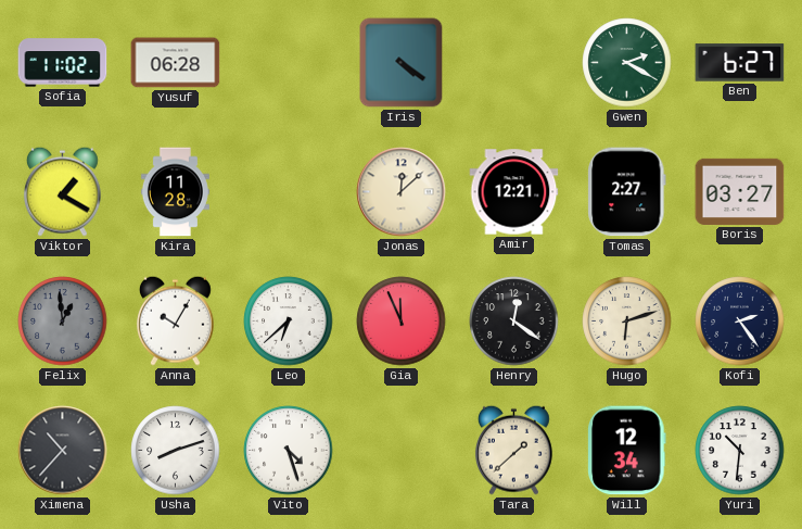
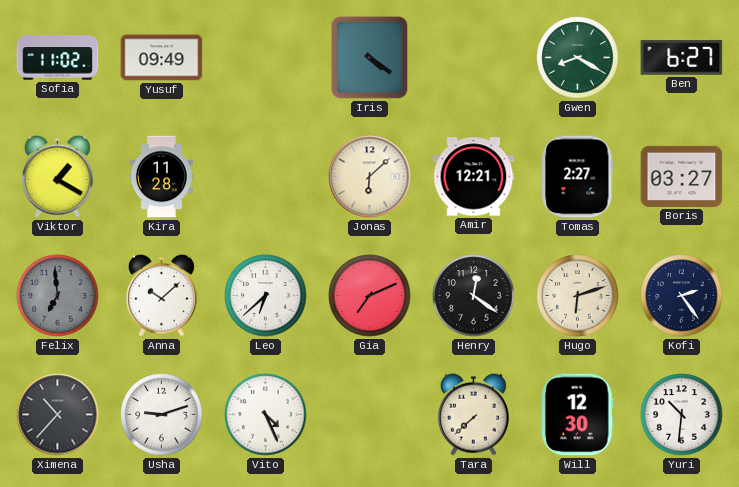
Yusuf: 06:28 -> 09:49
Gwen: 2:20 -> 8:20
Jonas: 12:08 -> 6:08
Felix: 12:59 -> 6:59
Anna: 10:05 -> 10:08
Gia: 11:56 -> 7:11
Usha: 8:12 -> 9:12
Vito: 4:27 -> 4:26
Tara: 1:38 -> 7:38
Will: 12:34 -> 12:30
